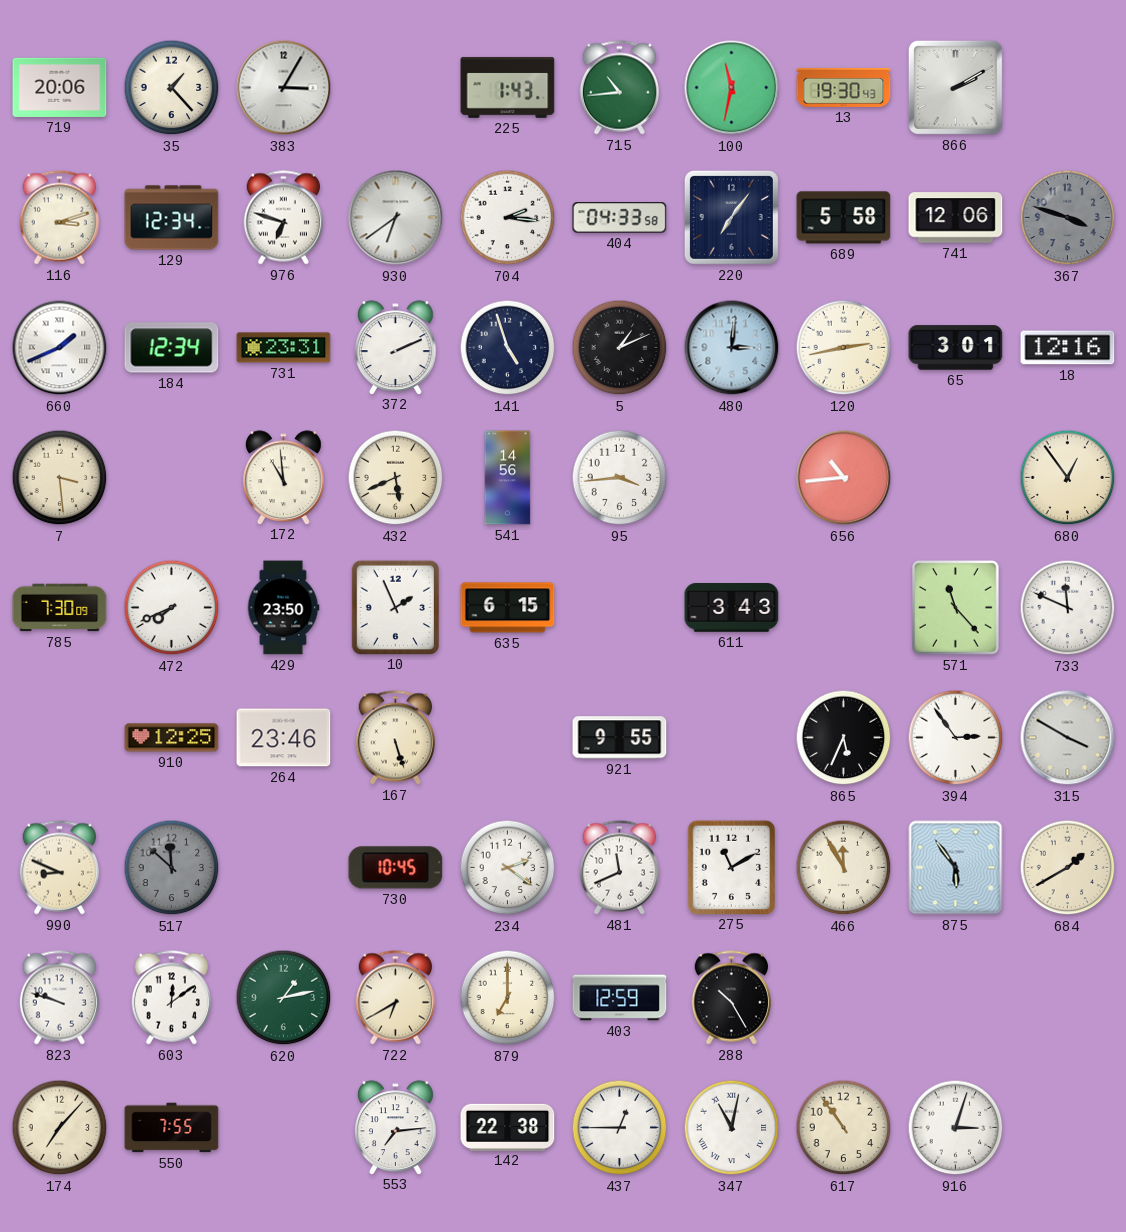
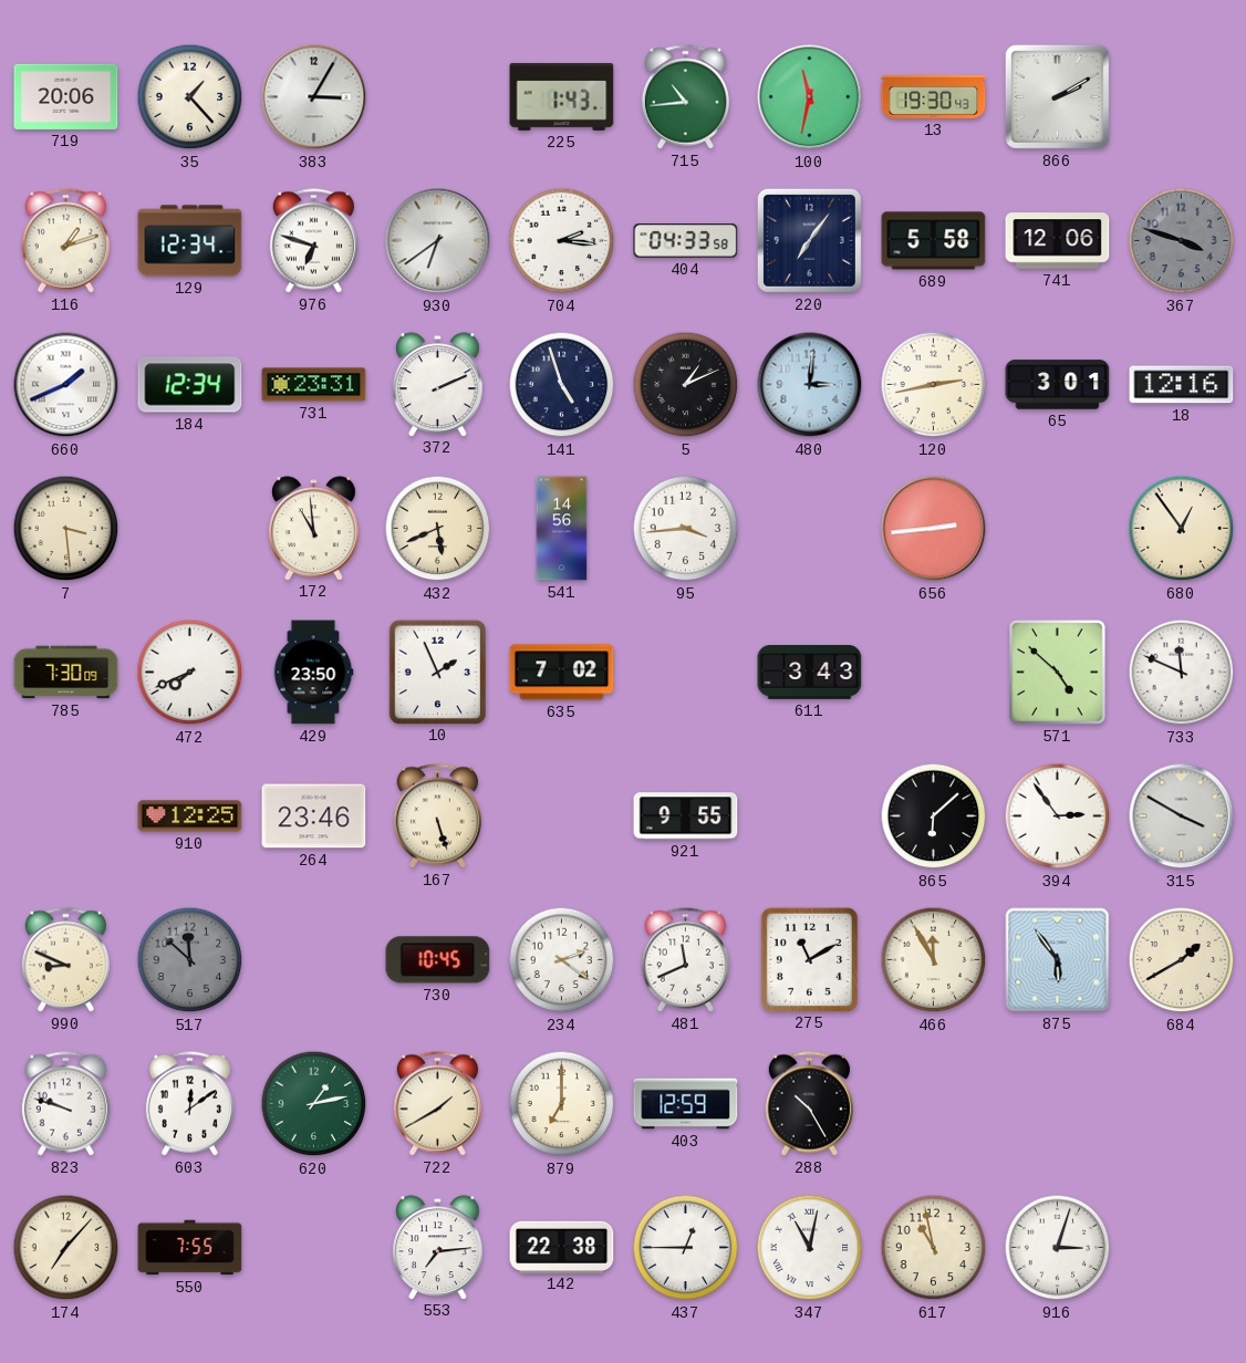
116: 3:12 -> 1:12
656: 10:44 -> 2:44
635: 6:15 -> 7:02
571: 11:23 -> 4:52
865: 5:34 -> 6:08
722: 6:40 -> 1:40
617: 10:54 -> 10:58
